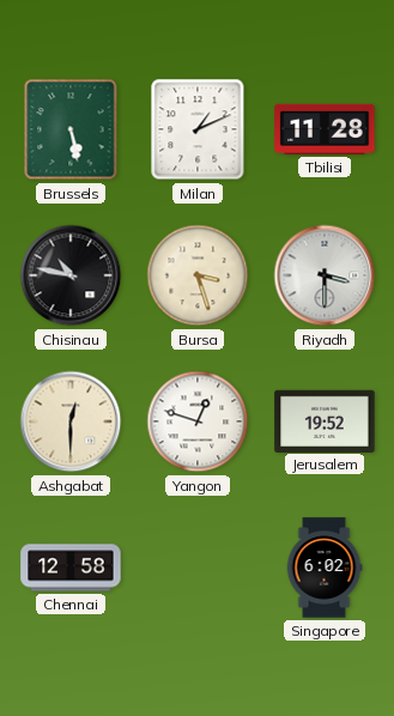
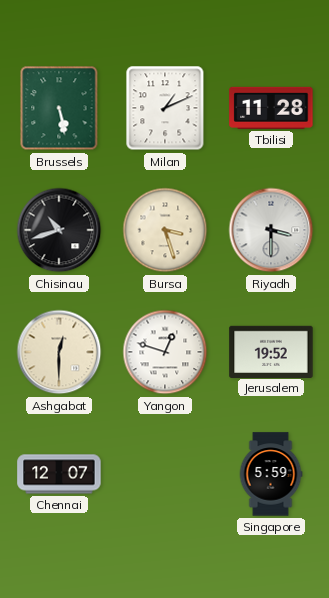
Chisinau: 10:47 -> 10:42
Chennai: 12:58 -> 12:07
Singapore: 6:02 -> 5:59
